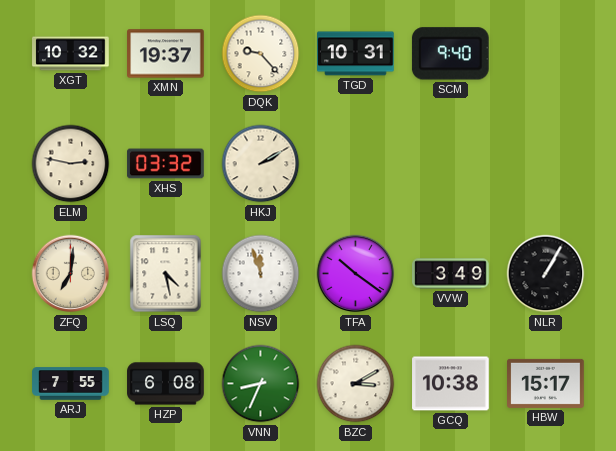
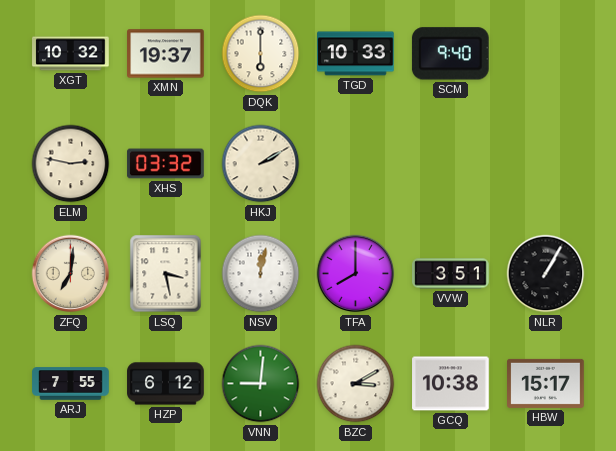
DQK: 9:23 -> 6:00
TGD: 10:31 -> 10:33
LSQ: 4:28 -> 3:28
NSV: 11:57 -> 12:02
TFA: 10:21 -> 8:00
VVW: 3:49 -> 3:51
HZP: 6:08 -> 6:12
VNN: 8:34 -> 9:01
